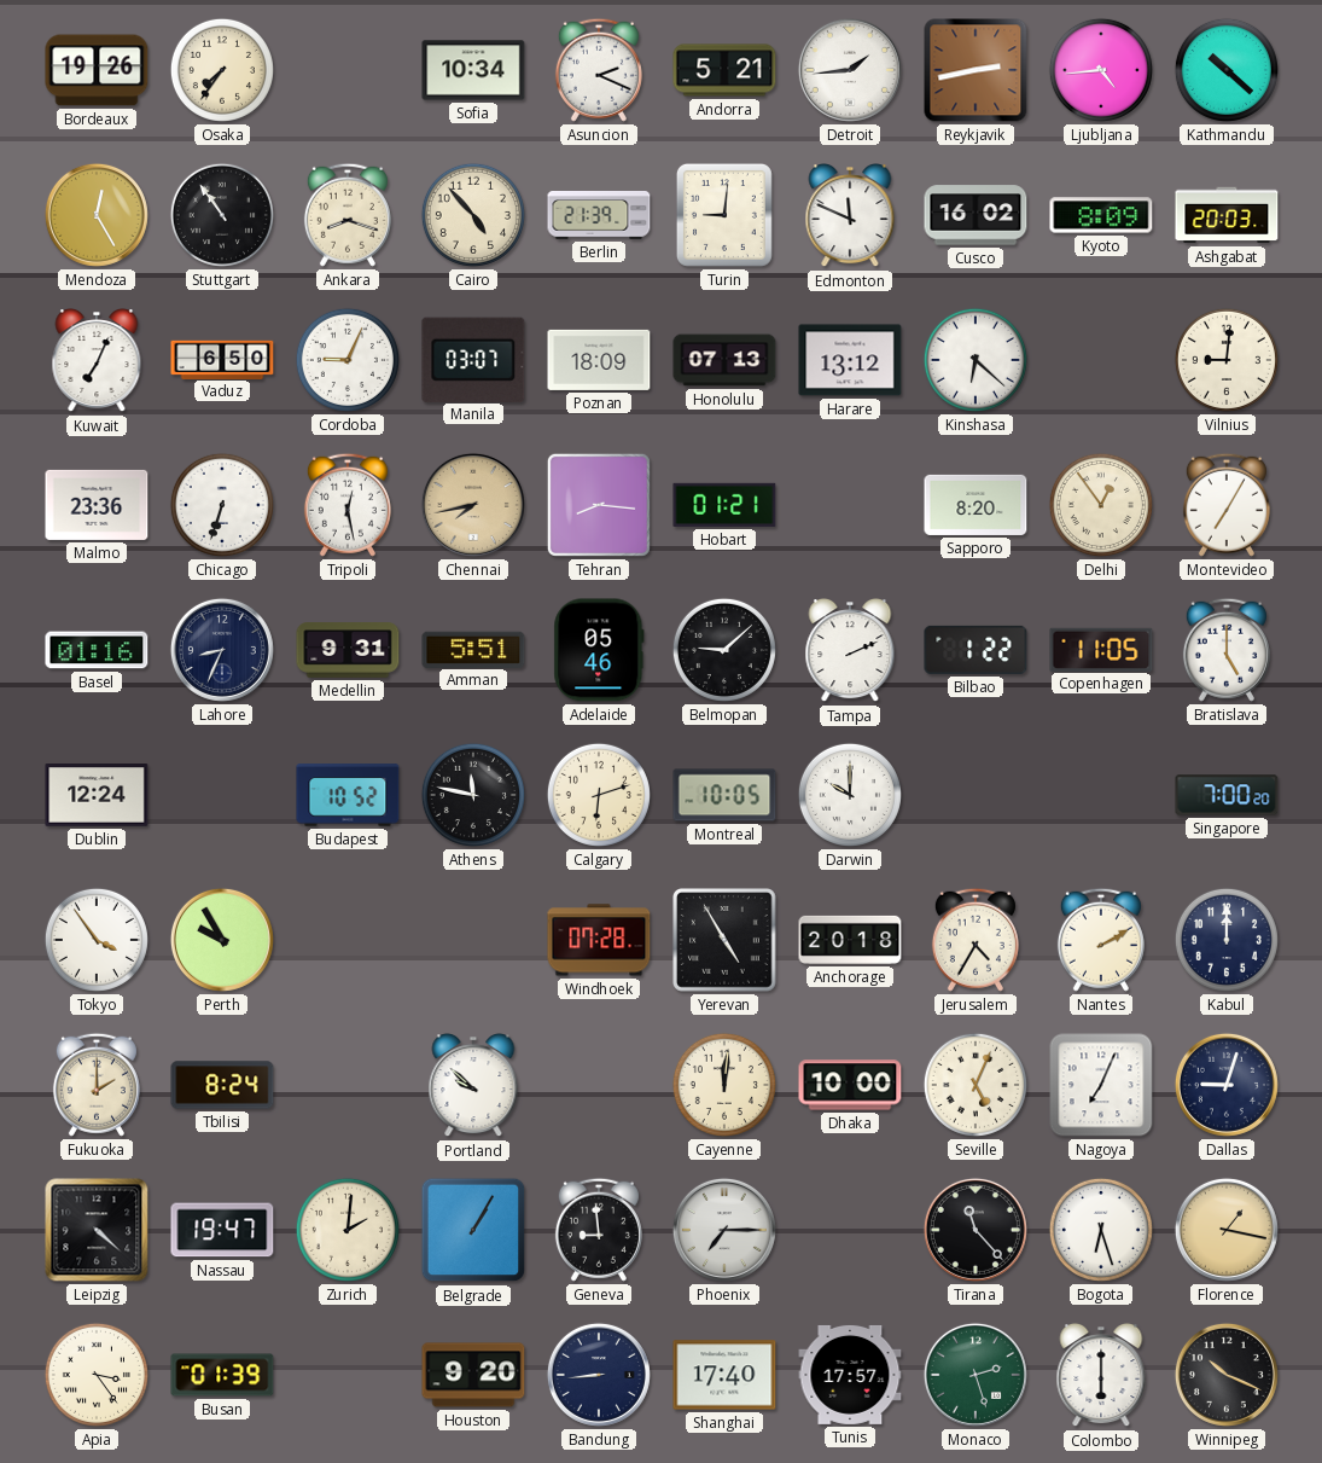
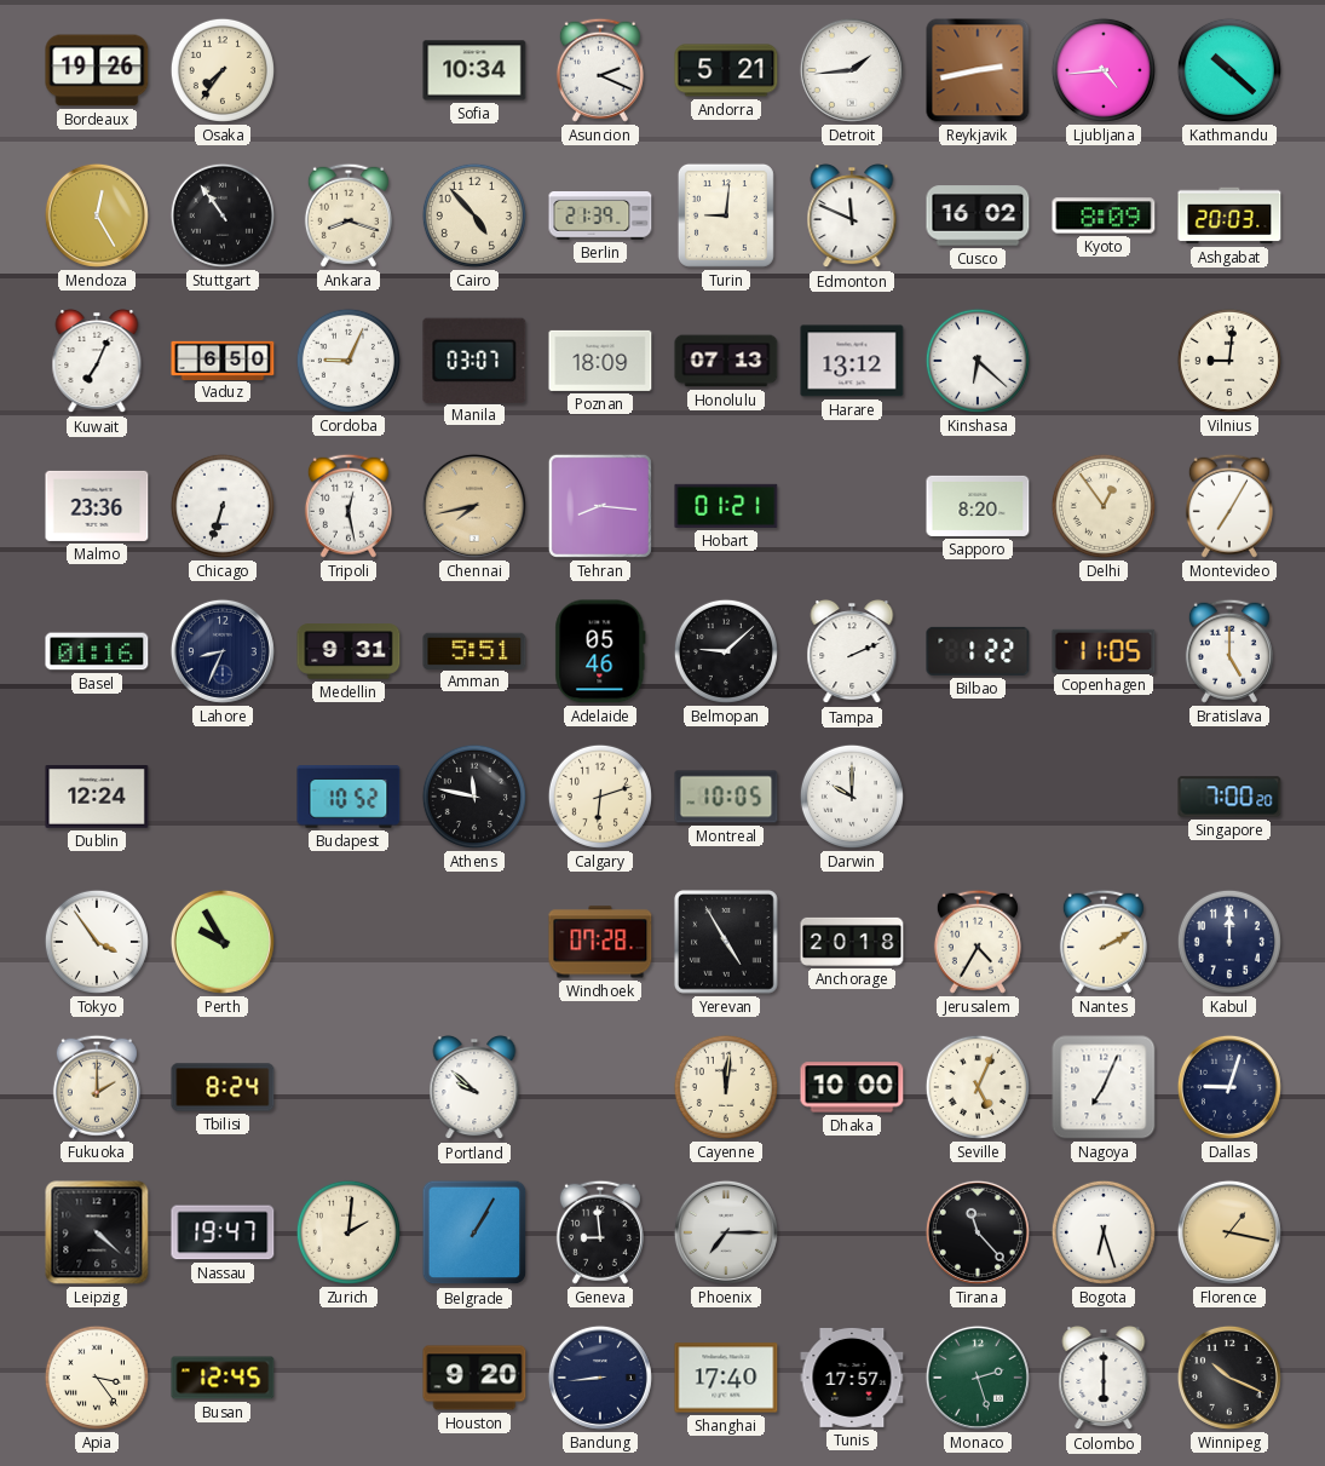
Busan: 01:39 -> 12:45
